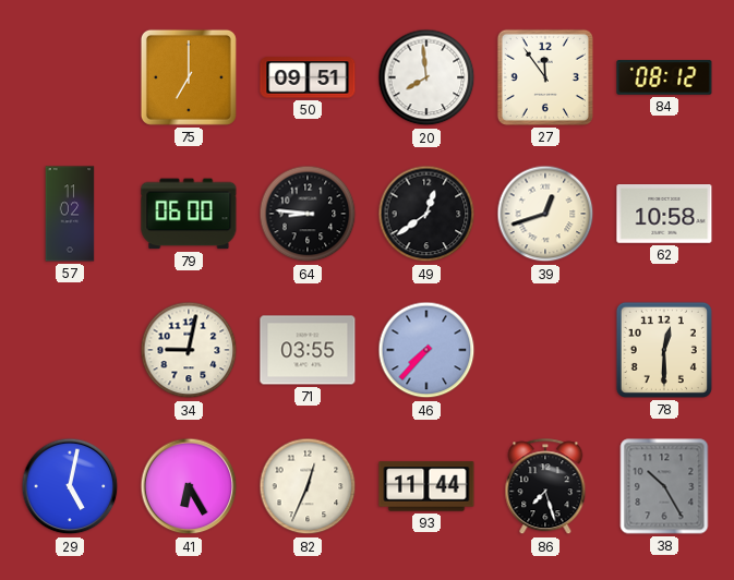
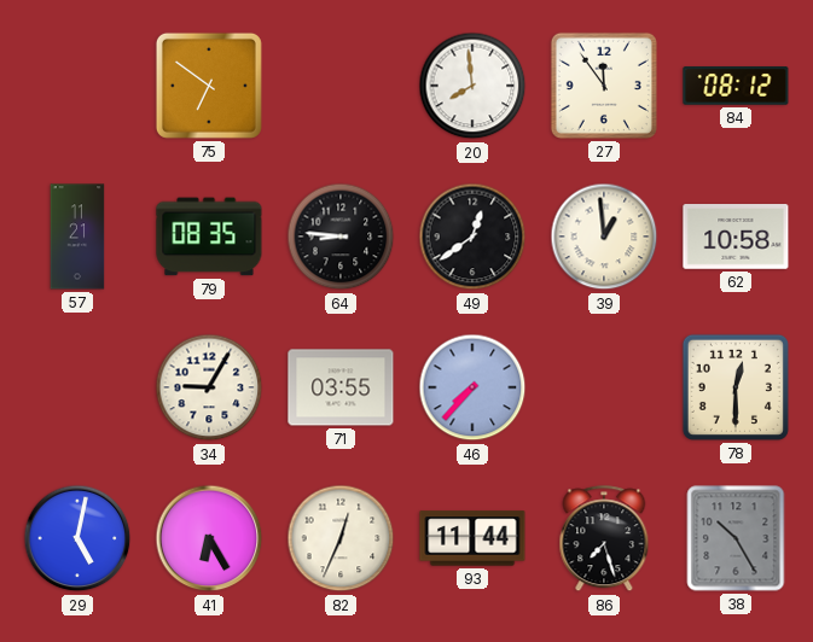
75: 7:00 -> 6:51
50: 09:51 -> none
57: 11:02 -> 11:21
79: 06:00 -> 08:35
39: 12:42 -> 12:59
34: 9:02 -> 9:05
